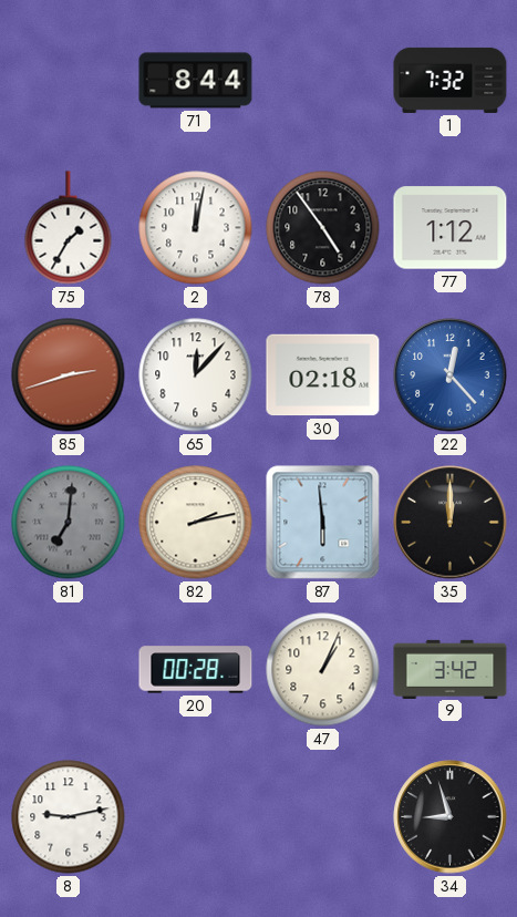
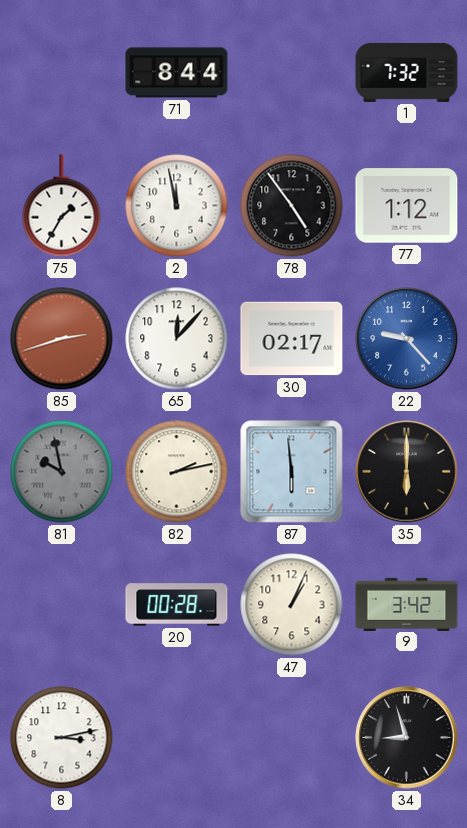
2: 12:02 -> 11:58
30: 02:18 -> 02:17
22: 12:23 -> 9:23
81: 7:01 -> 9:58
35: 12:00 -> 6:00
8: 9:13 -> 3:13
